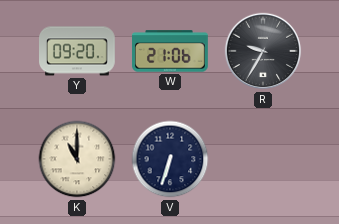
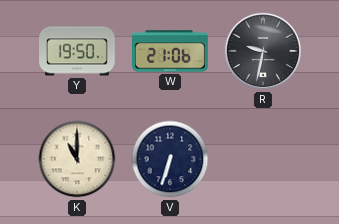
Y: 09:20 -> 19:50
R: 9:35 -> 9:32
